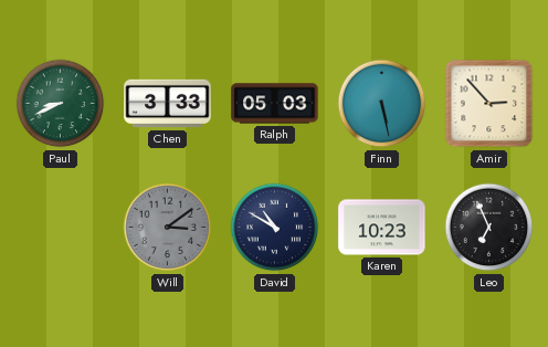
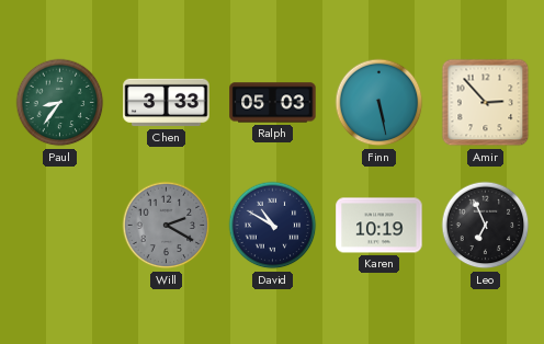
Paul: 8:41 -> 8:36
Will: 3:09 -> 2:20
Karen: 10:23 -> 10:19
